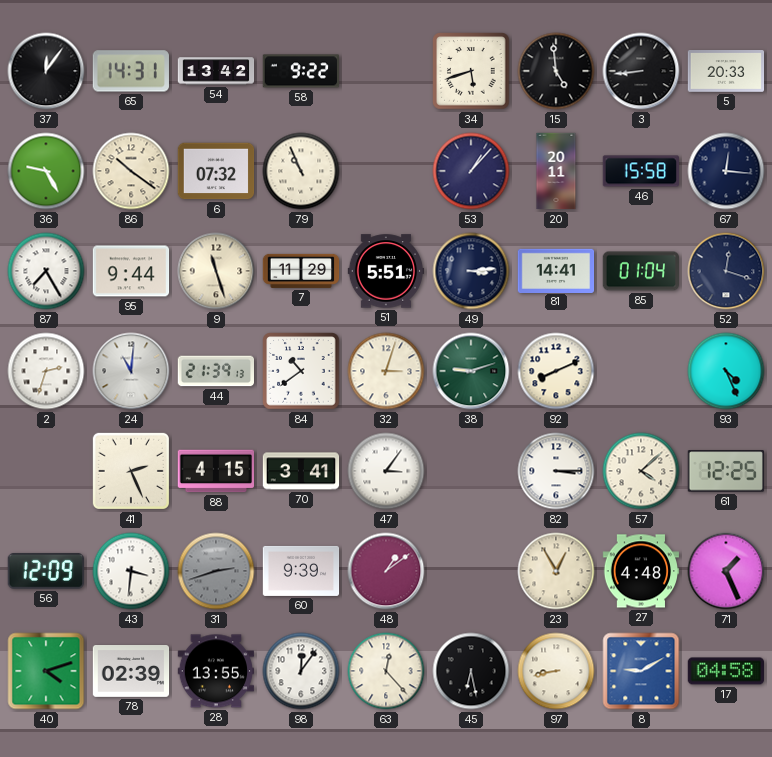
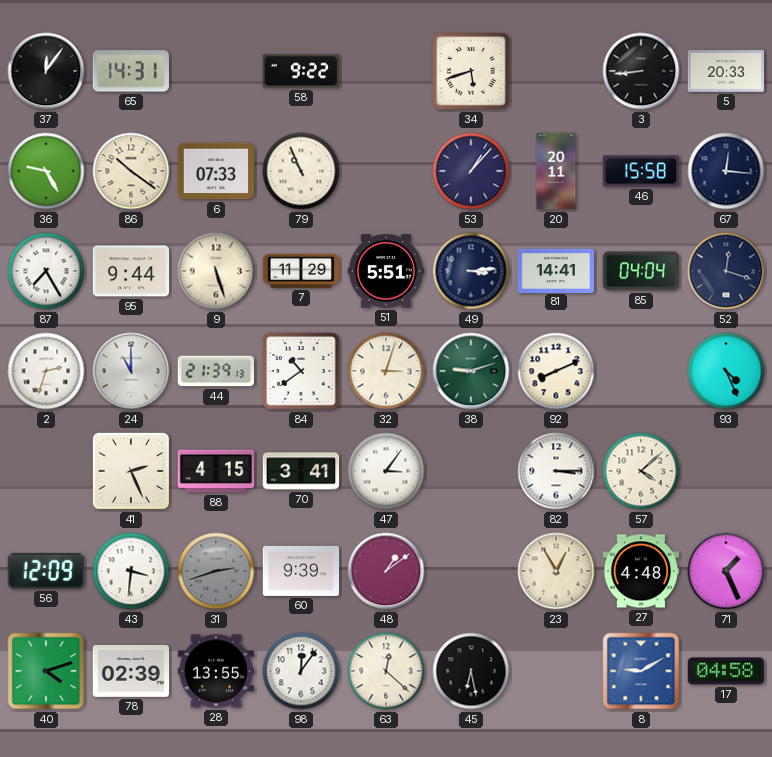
54: 13:42 -> none
15: 4:59 -> none
6: 07:32 -> 07:33
9: 11:27 -> 5:27
85: 01:04 -> 04:04
24: 11:01 -> 11:00
61: 12:25 -> none
63: 12:23 -> 12:22
97: 8:43 -> none
